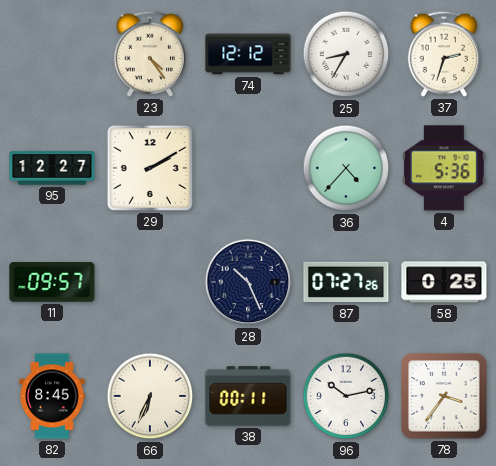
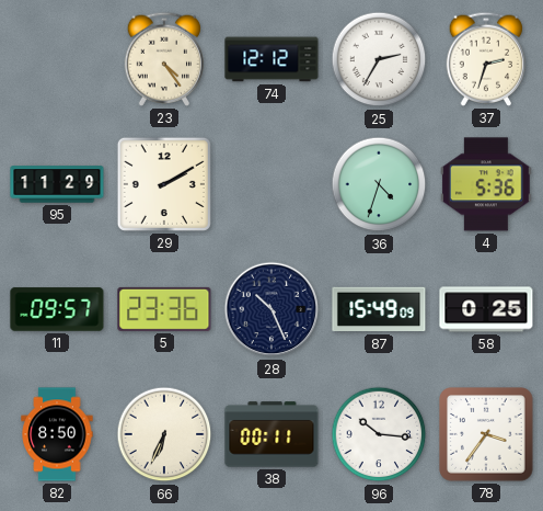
25: 8:35 -> 2:35
95: 12:27 -> 11:29
36: 4:37 -> 4:33
5: none -> 23:36
87: 07:27 -> 15:49
82: 8:45 -> 8:50
96: 10:13 -> 10:16
